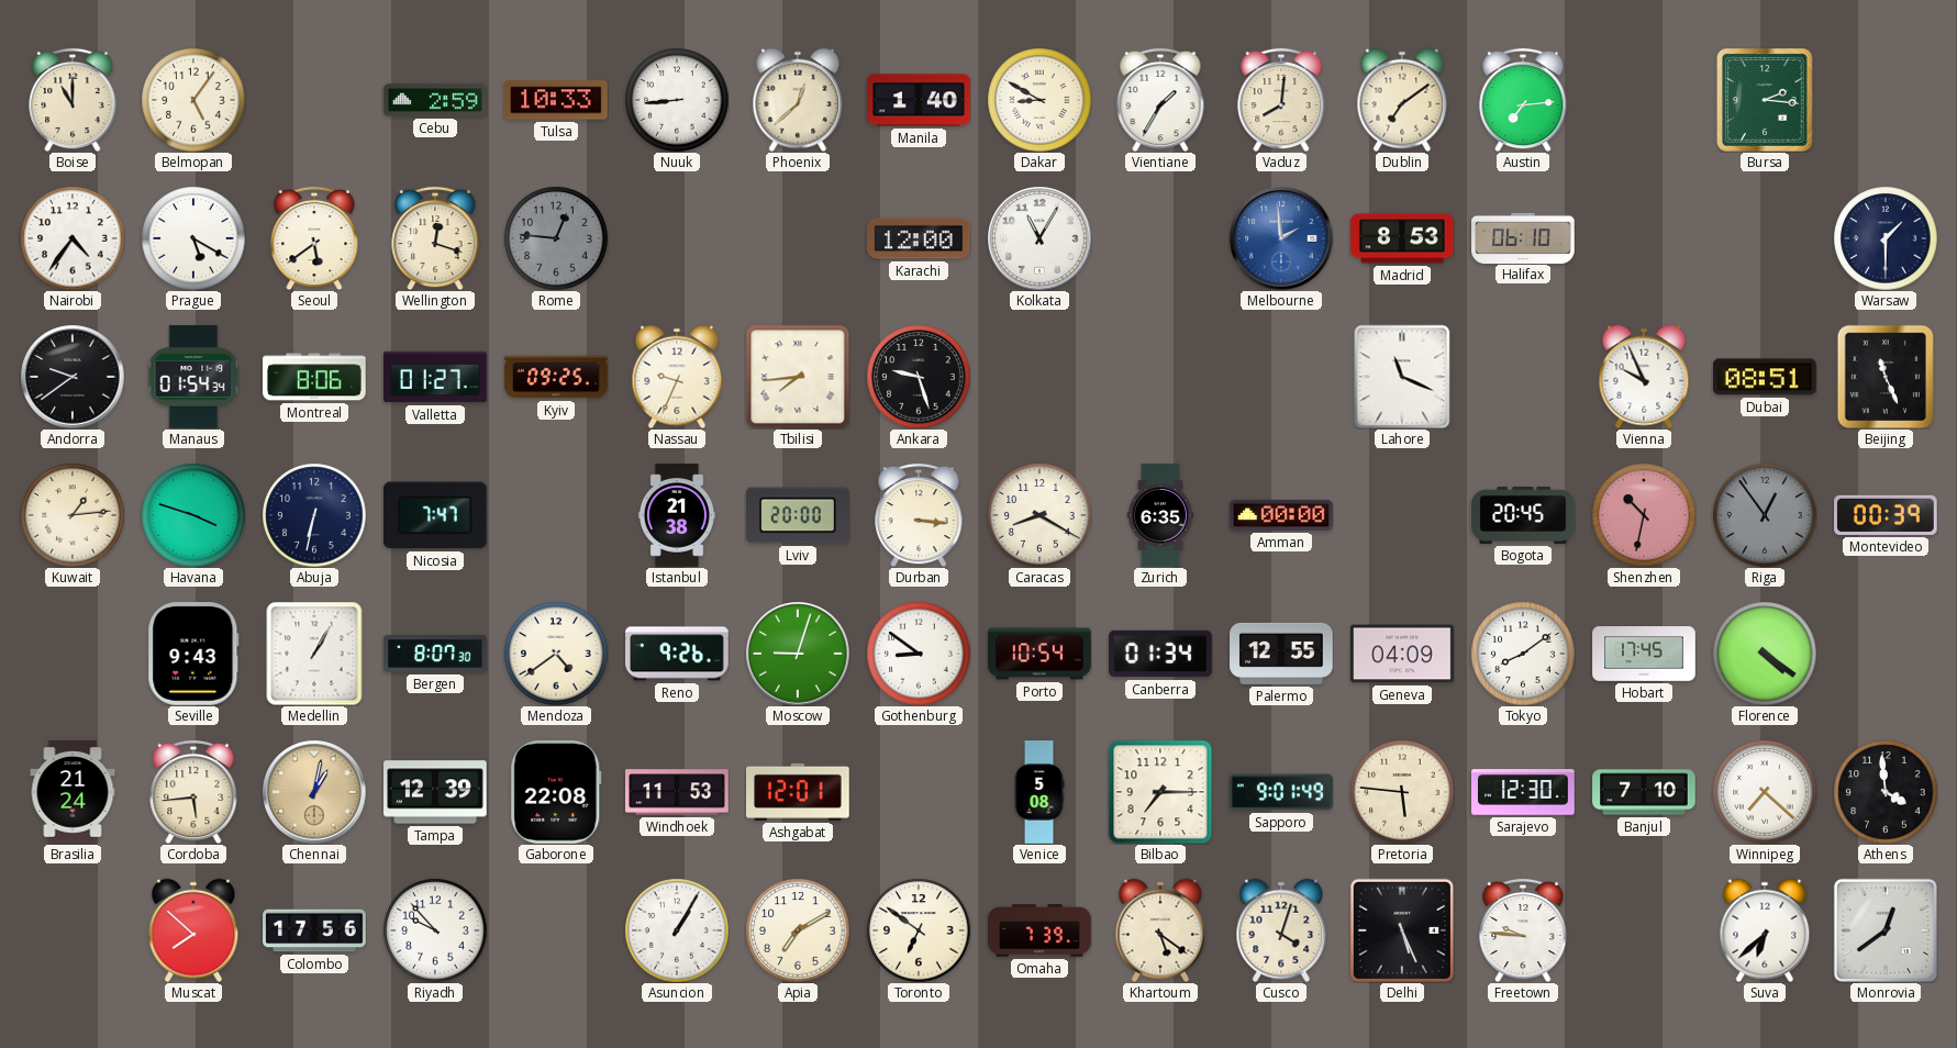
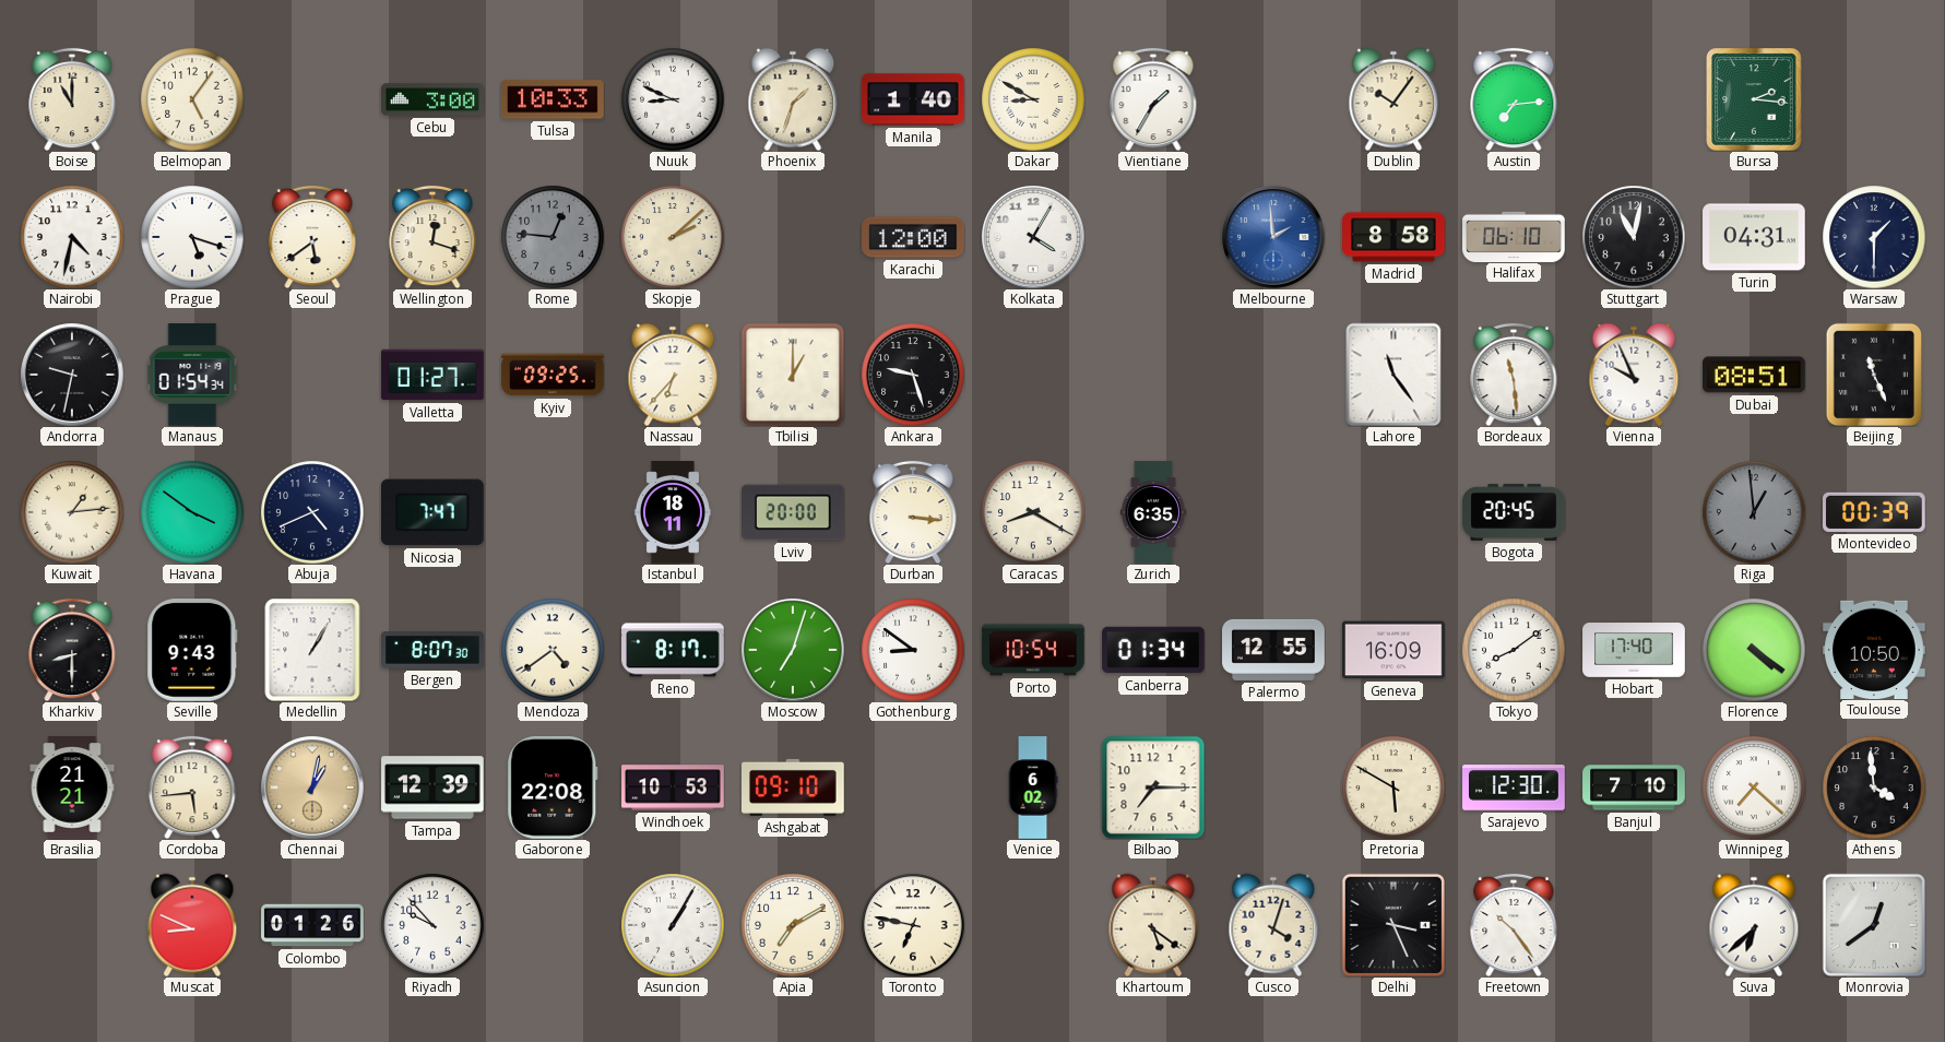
Cebu: 2:59 -> 3:00
Nuuk: 8:44 -> 8:49
Phoenix: 12:38 -> 1:33
Vaduz: 8:01 -> none
Dublin: 7:09 -> 10:06
Nairobi: 4:36 -> 4:32
Prague: 5:20 -> 5:18
Skopje: none -> 2:08
Kolkata: 11:05 -> 4:05
Madrid: 8:53 -> 8:58
Stuttgart: none -> 11:02
Turin: none -> 04:31
Andorra: 9:39 -> 9:32
Montreal: 8:06 -> none
Nassau: 9:34 -> 6:37
Tbilisi: 7:44 -> 1:00
Lahore: 11:19 -> 11:24
Bordeaux: none -> 11:29
Havana: 3:48 -> 3:51
Abuja: 6:32 -> 4:41
Istanbul: 21:38 -> 18:11
Amman: 00:00 -> none
Shenzhen: 10:32 -> none
Riga: 12:54 -> 12:59
Kharkiv: none -> 8:30
Reno: 9:26 -> 8:17
Moscow: 9:03 -> 7:03
Geneva: 04:09 -> 16:09
Hobart: 17:45 -> 17:40
Toulouse: none -> 10:50
Brasilia: 21:24 -> 21:21
Windhoek: 11:53 -> 10:53
Ashgabat: 12:01 -> 09:10
Venice: 5:08 -> 6:02
Sapporo: 9:01 -> none
Pretoria: 5:46 -> 5:50
Muscat: 7:52 -> 8:49
Colombo: 17:56 -> 01:26
Toronto: 6:51 -> 6:47
Omaha: 7:39 -> none
Delhi: 5:26 -> 3:26
Freetown: 9:46 -> 10:24
